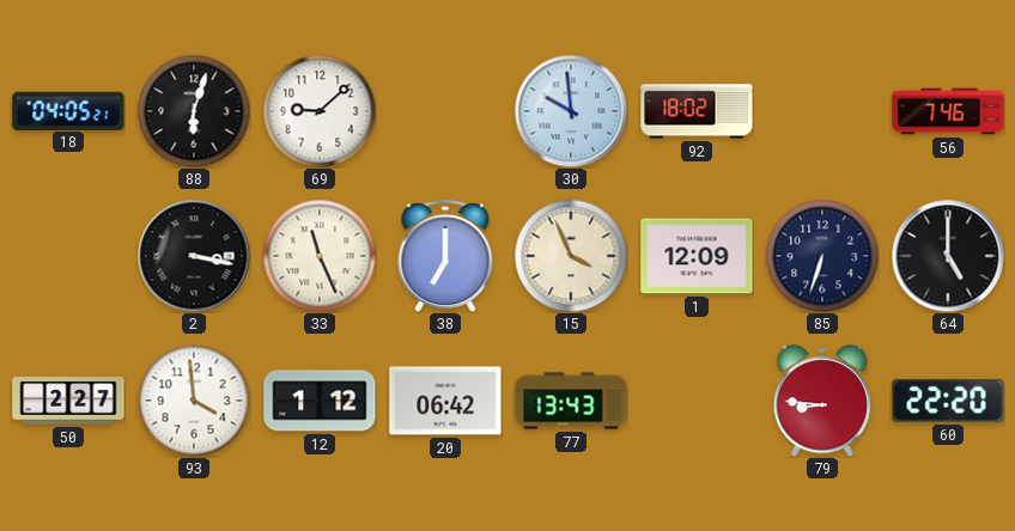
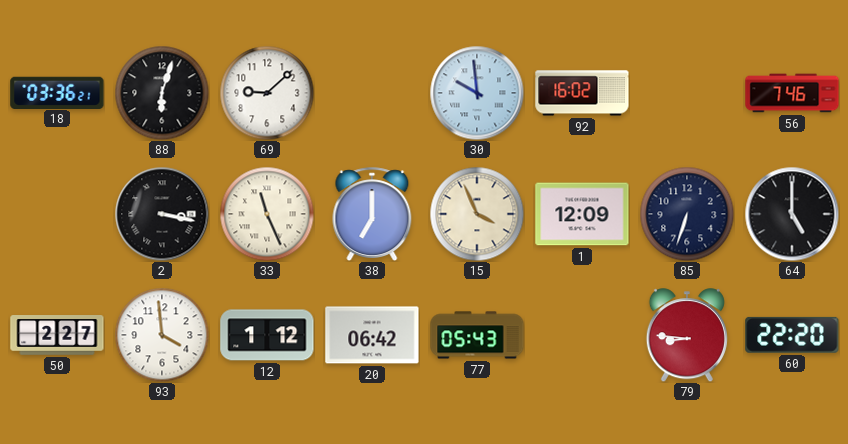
18: 04:05 -> 03:36
92: 18:02 -> 16:02
77: 13:43 -> 05:43
